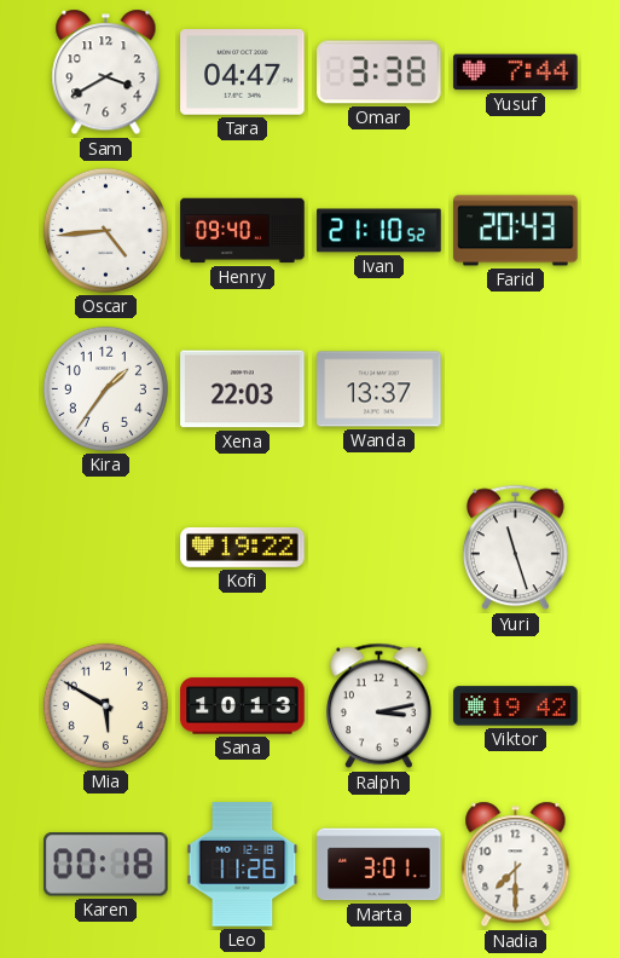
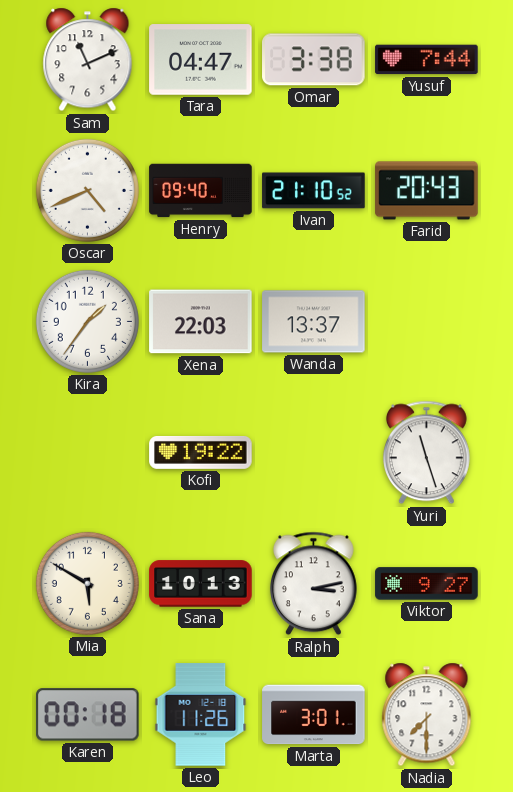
Sam: 3:40 -> 11:11
Oscar: 4:44 -> 4:41
Viktor: 19:42 -> 9:27
